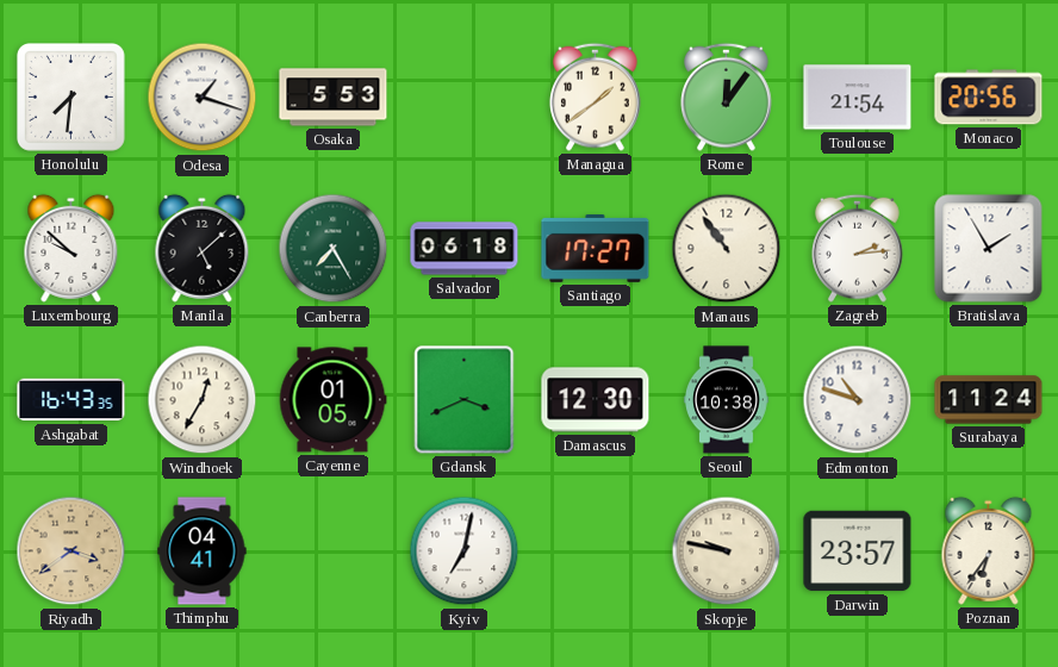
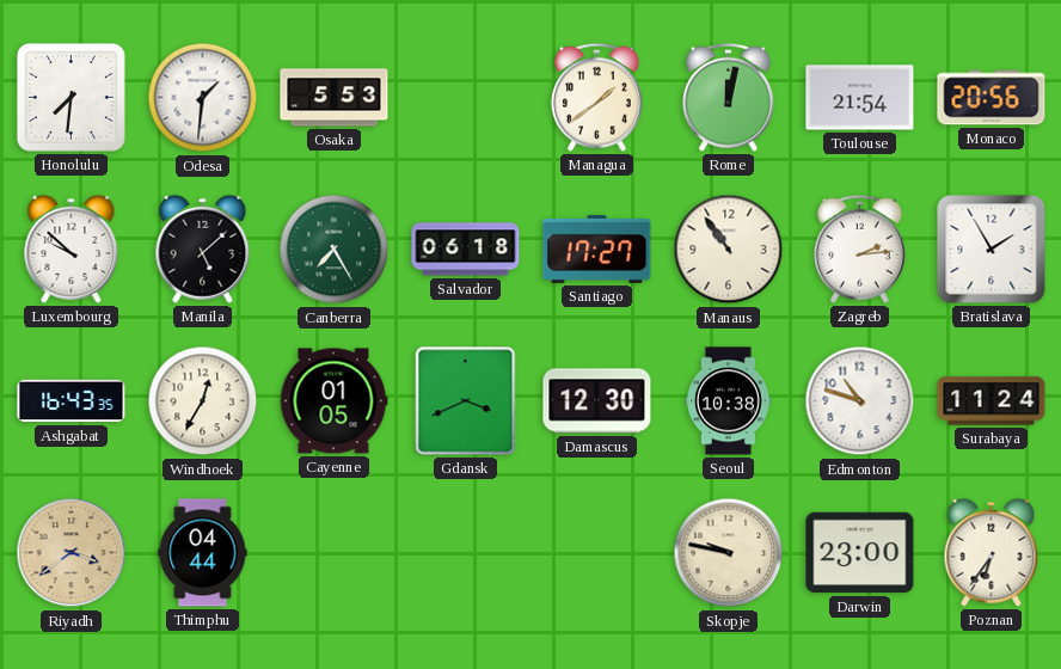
Odesa: 1:18 -> 1:31
Rome: 12:06 -> 12:02
Thimphu: 04:41 -> 04:44
Kyiv: 7:02 -> none
Darwin: 23:57 -> 23:00
